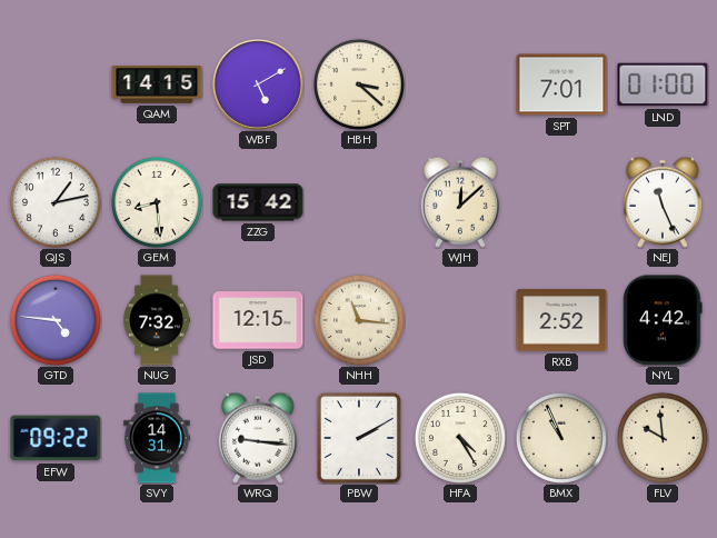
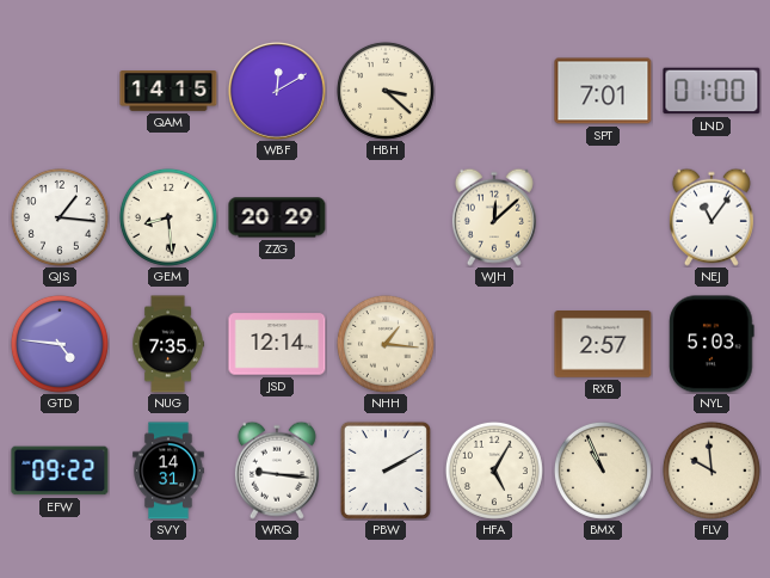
WBF: 5:10 -> 12:10
QJS: 1:13 -> 1:16
ZZG: 15:42 -> 20:29
NEJ: 11:26 -> 11:06
NUG: 7:32 -> 7:35
JSD: 12:15 -> 12:14
NHH: 11:16 -> 1:16
RXB: 2:52 -> 2:57
NYL: 4:42 -> 5:03
HFA: 4:25 -> 5:05
